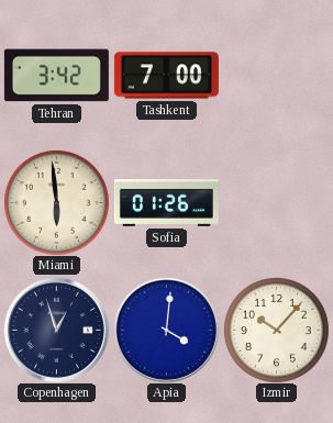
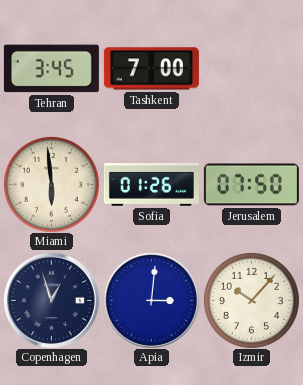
Tehran: 3:42 -> 3:45
Jerusalem: none -> 07:50
Apia: 4:01 -> 3:01
